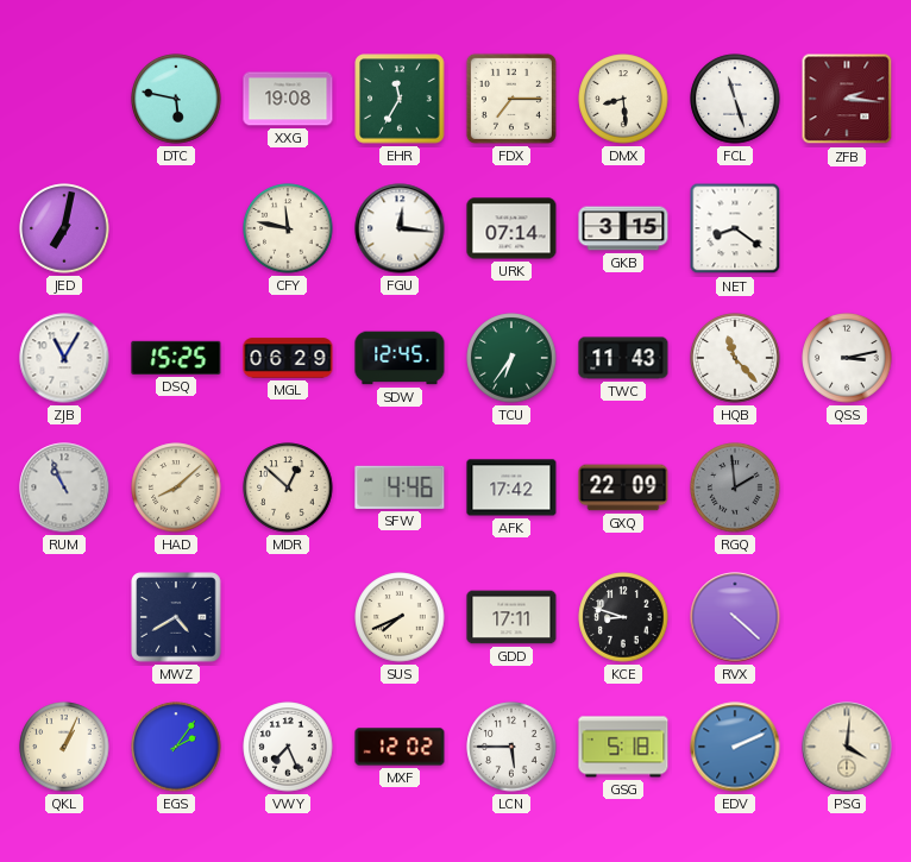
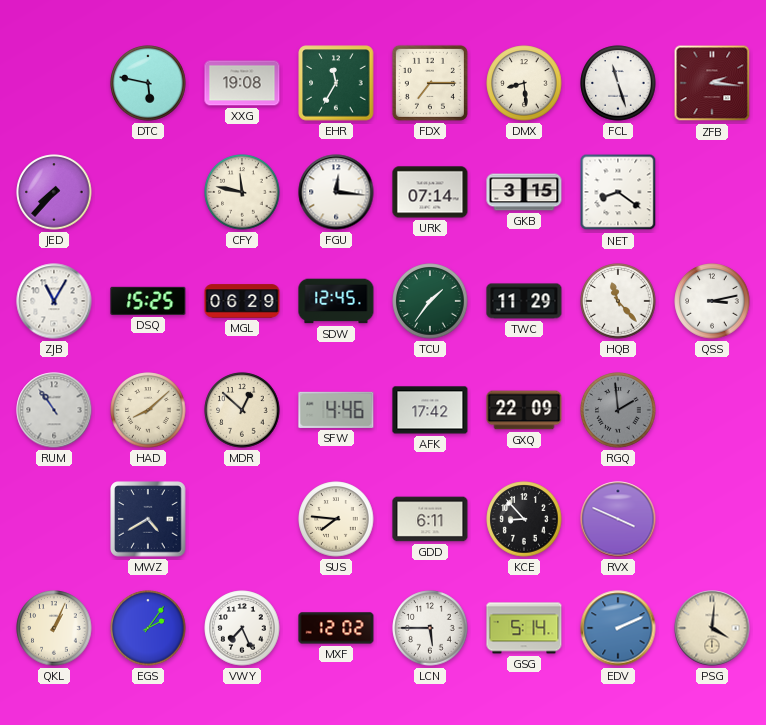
JED: 7:02 -> 7:37
TCU: 6:36 -> 1:36
TWC: 11:43 -> 11:29
RUM: 10:56 -> 10:54
SUS: 7:41 -> 7:46
GDD: 17:11 -> 6:11
KCE: 8:48 -> 8:53
RVX: 4:22 -> 3:49
GSG: 5:18 -> 5:14
